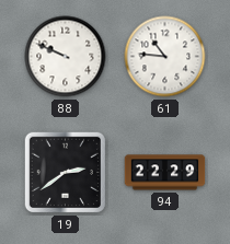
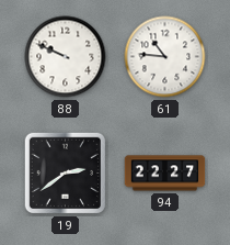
94: 22:29 -> 22:27
